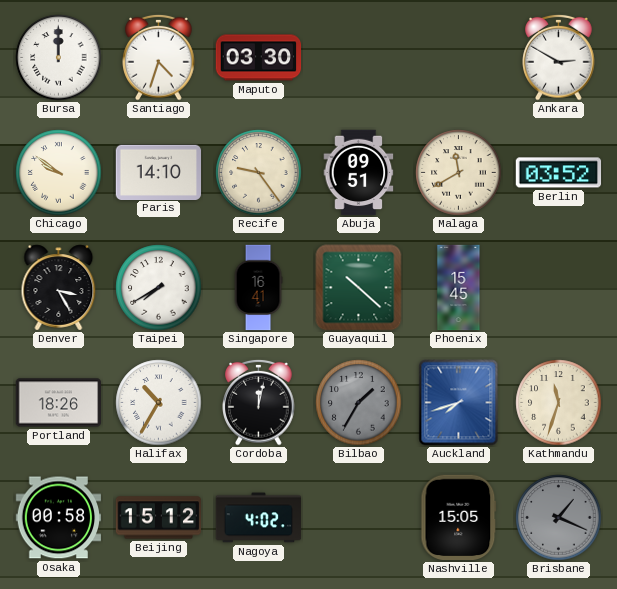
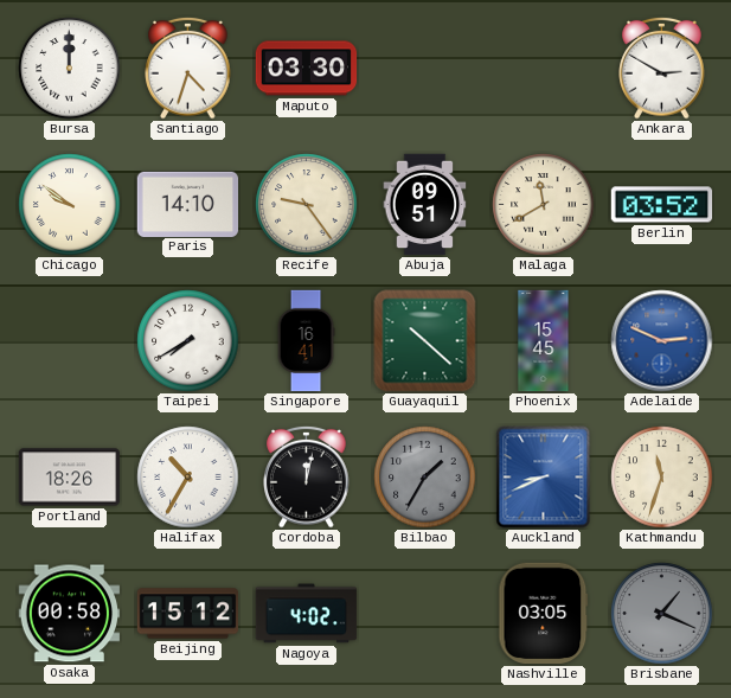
Denver: 3:25 -> none
Adelaide: none -> 2:49
Auckland: 7:42 -> 8:41
Nashville: 15:05 -> 03:05
